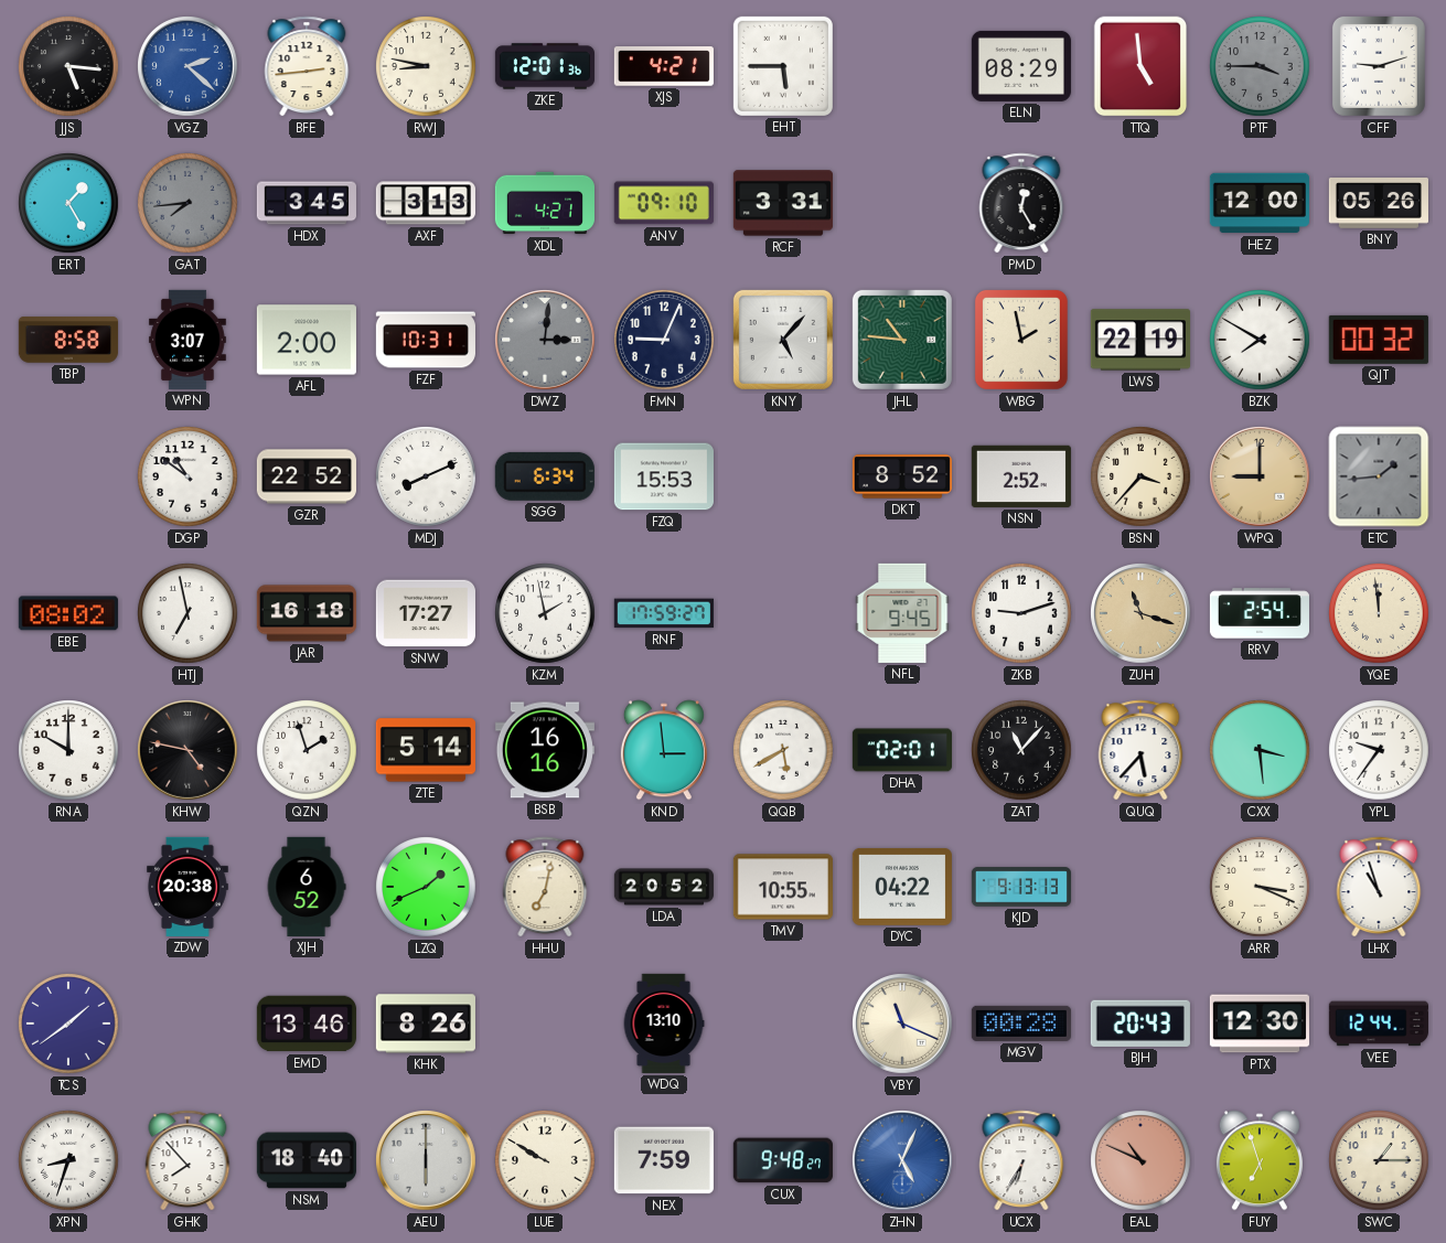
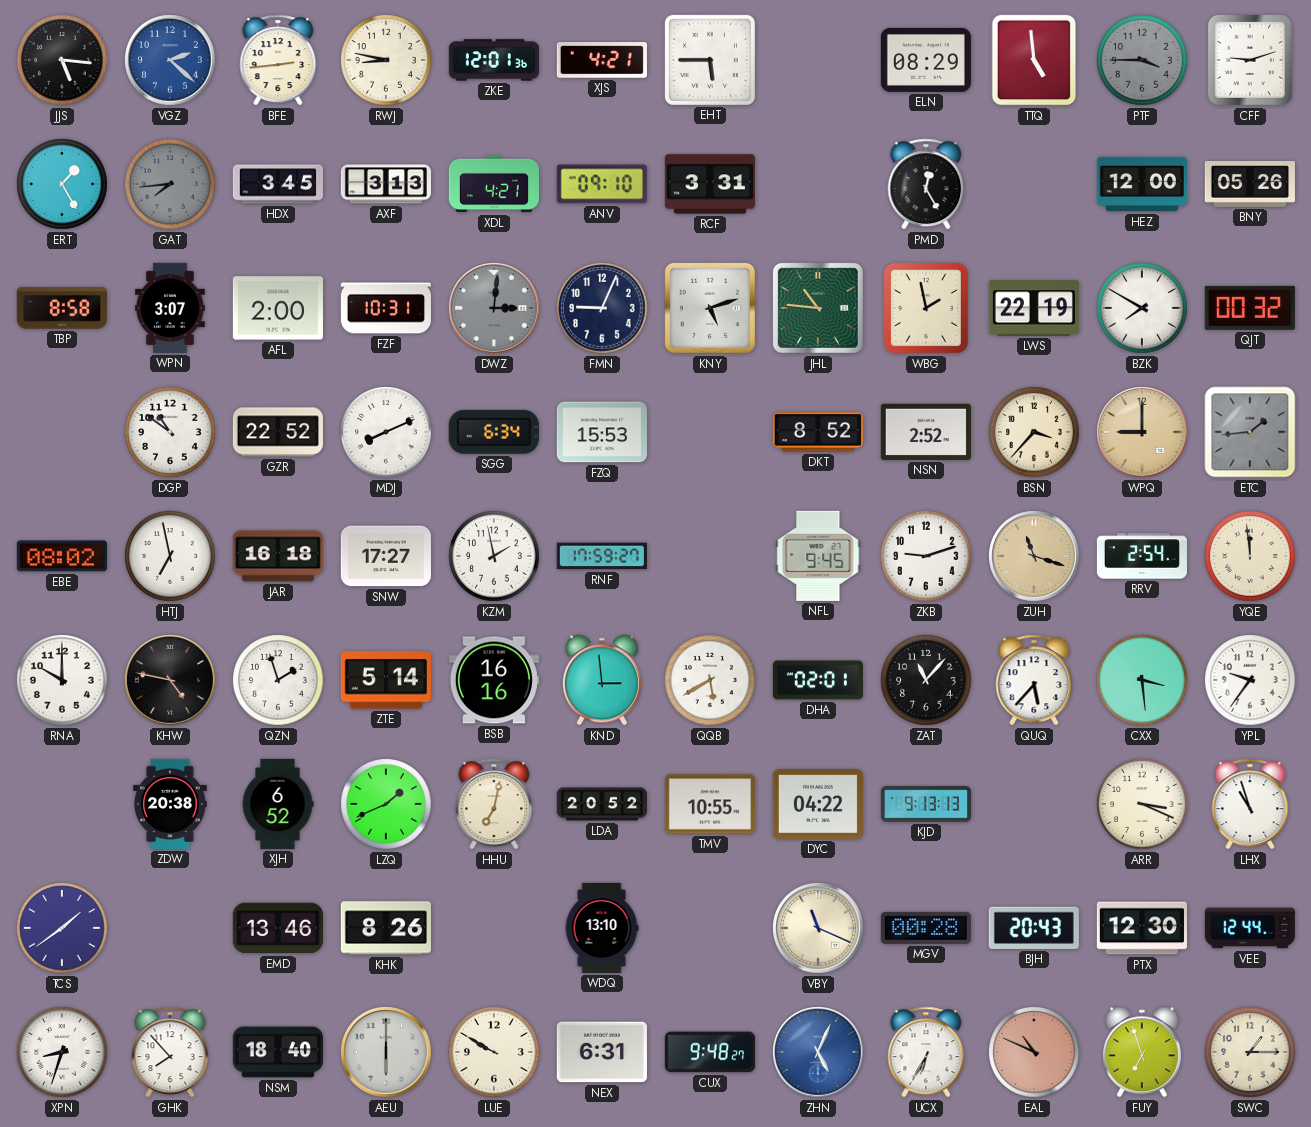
KNY: 5:07 -> 5:12
NEX: 7:59 -> 6:31
